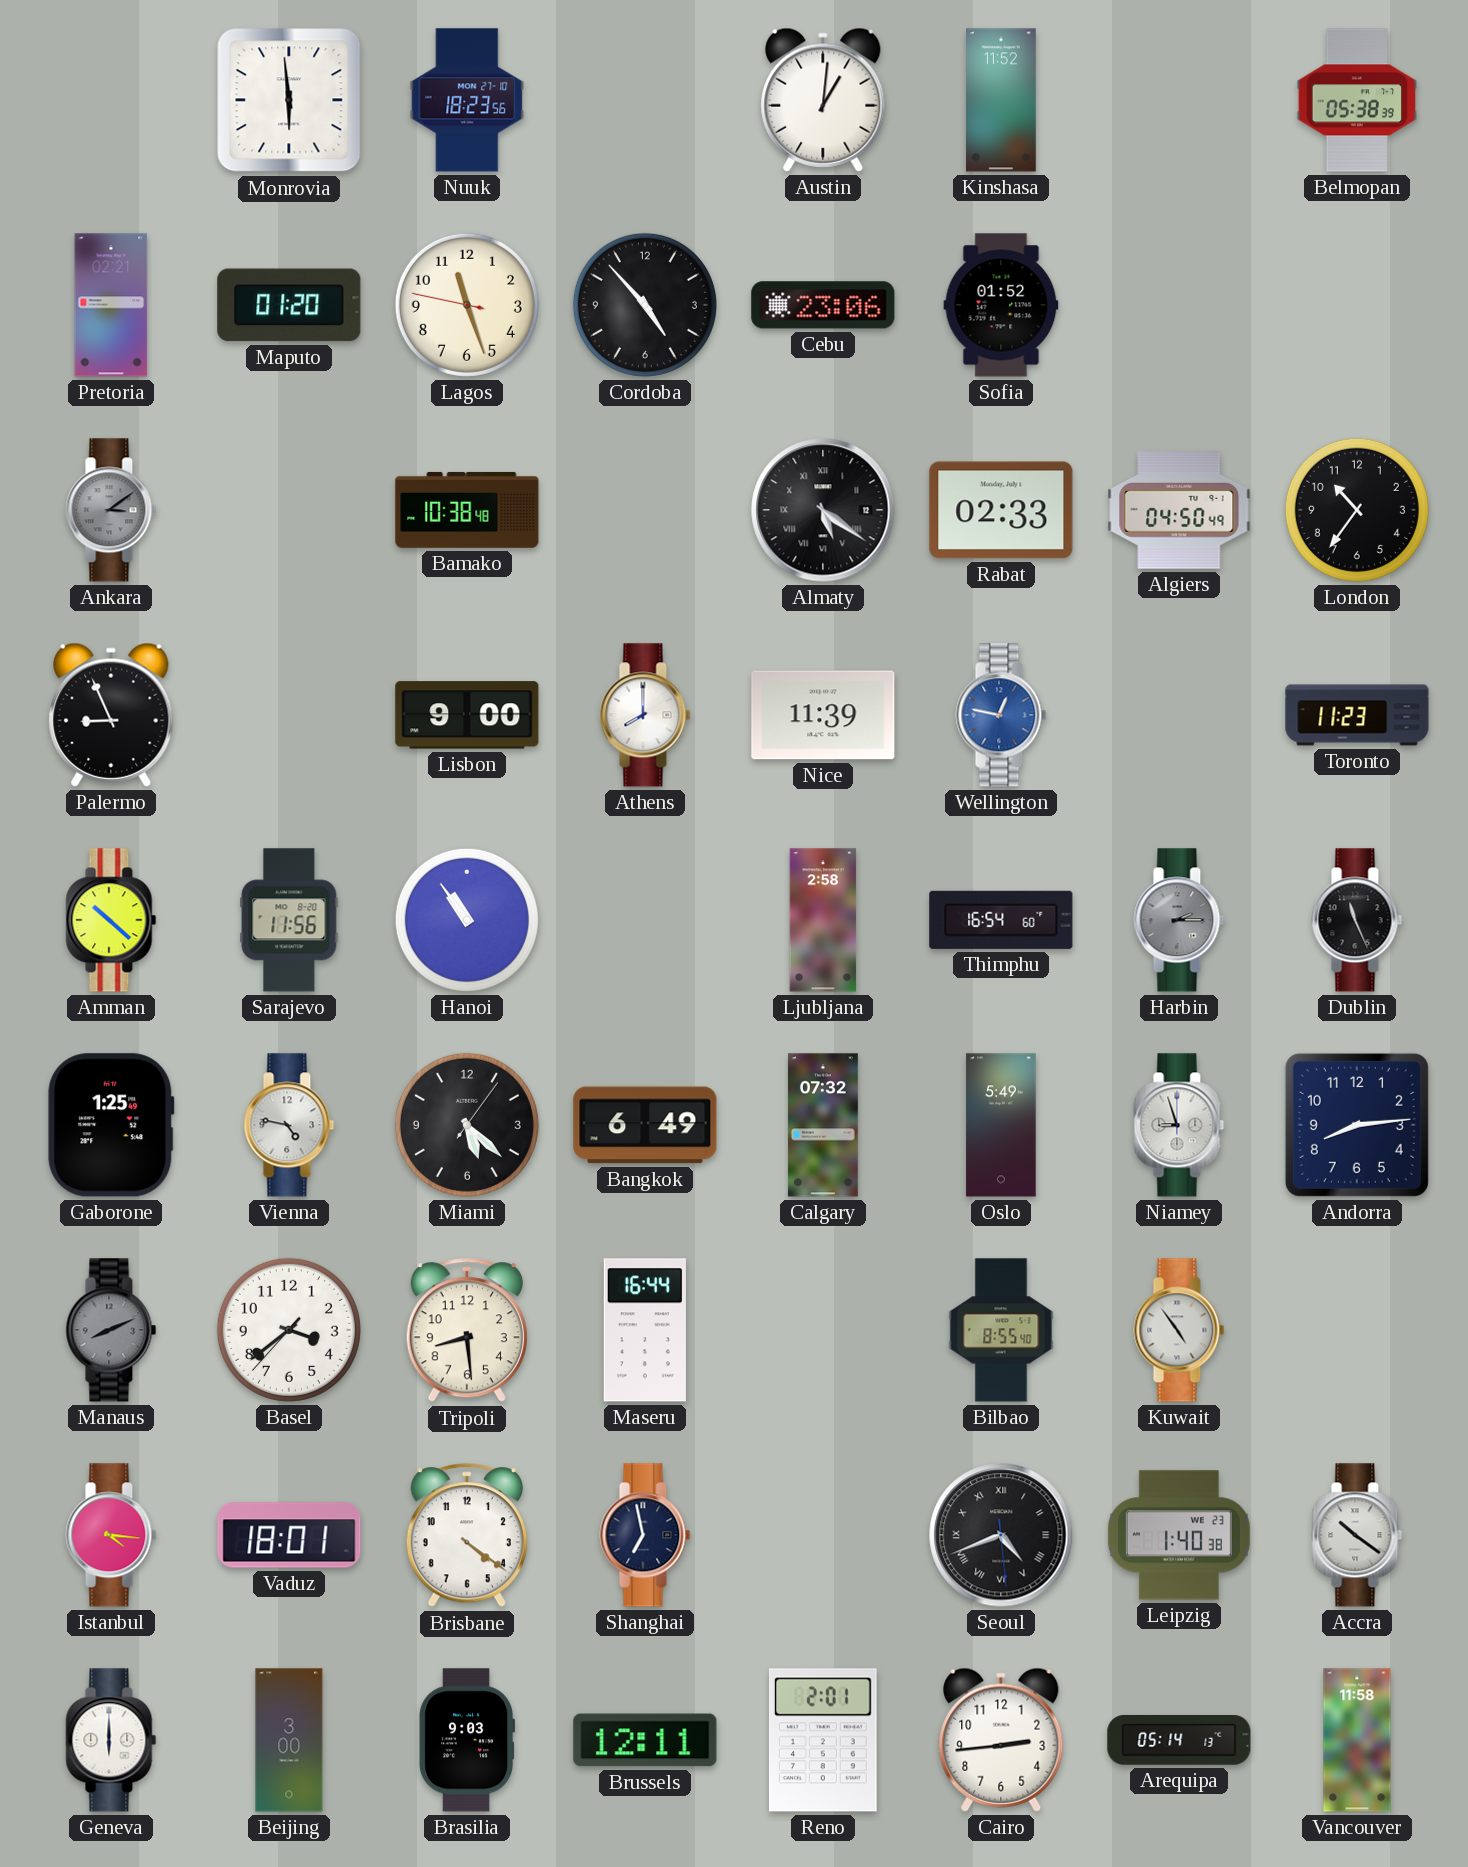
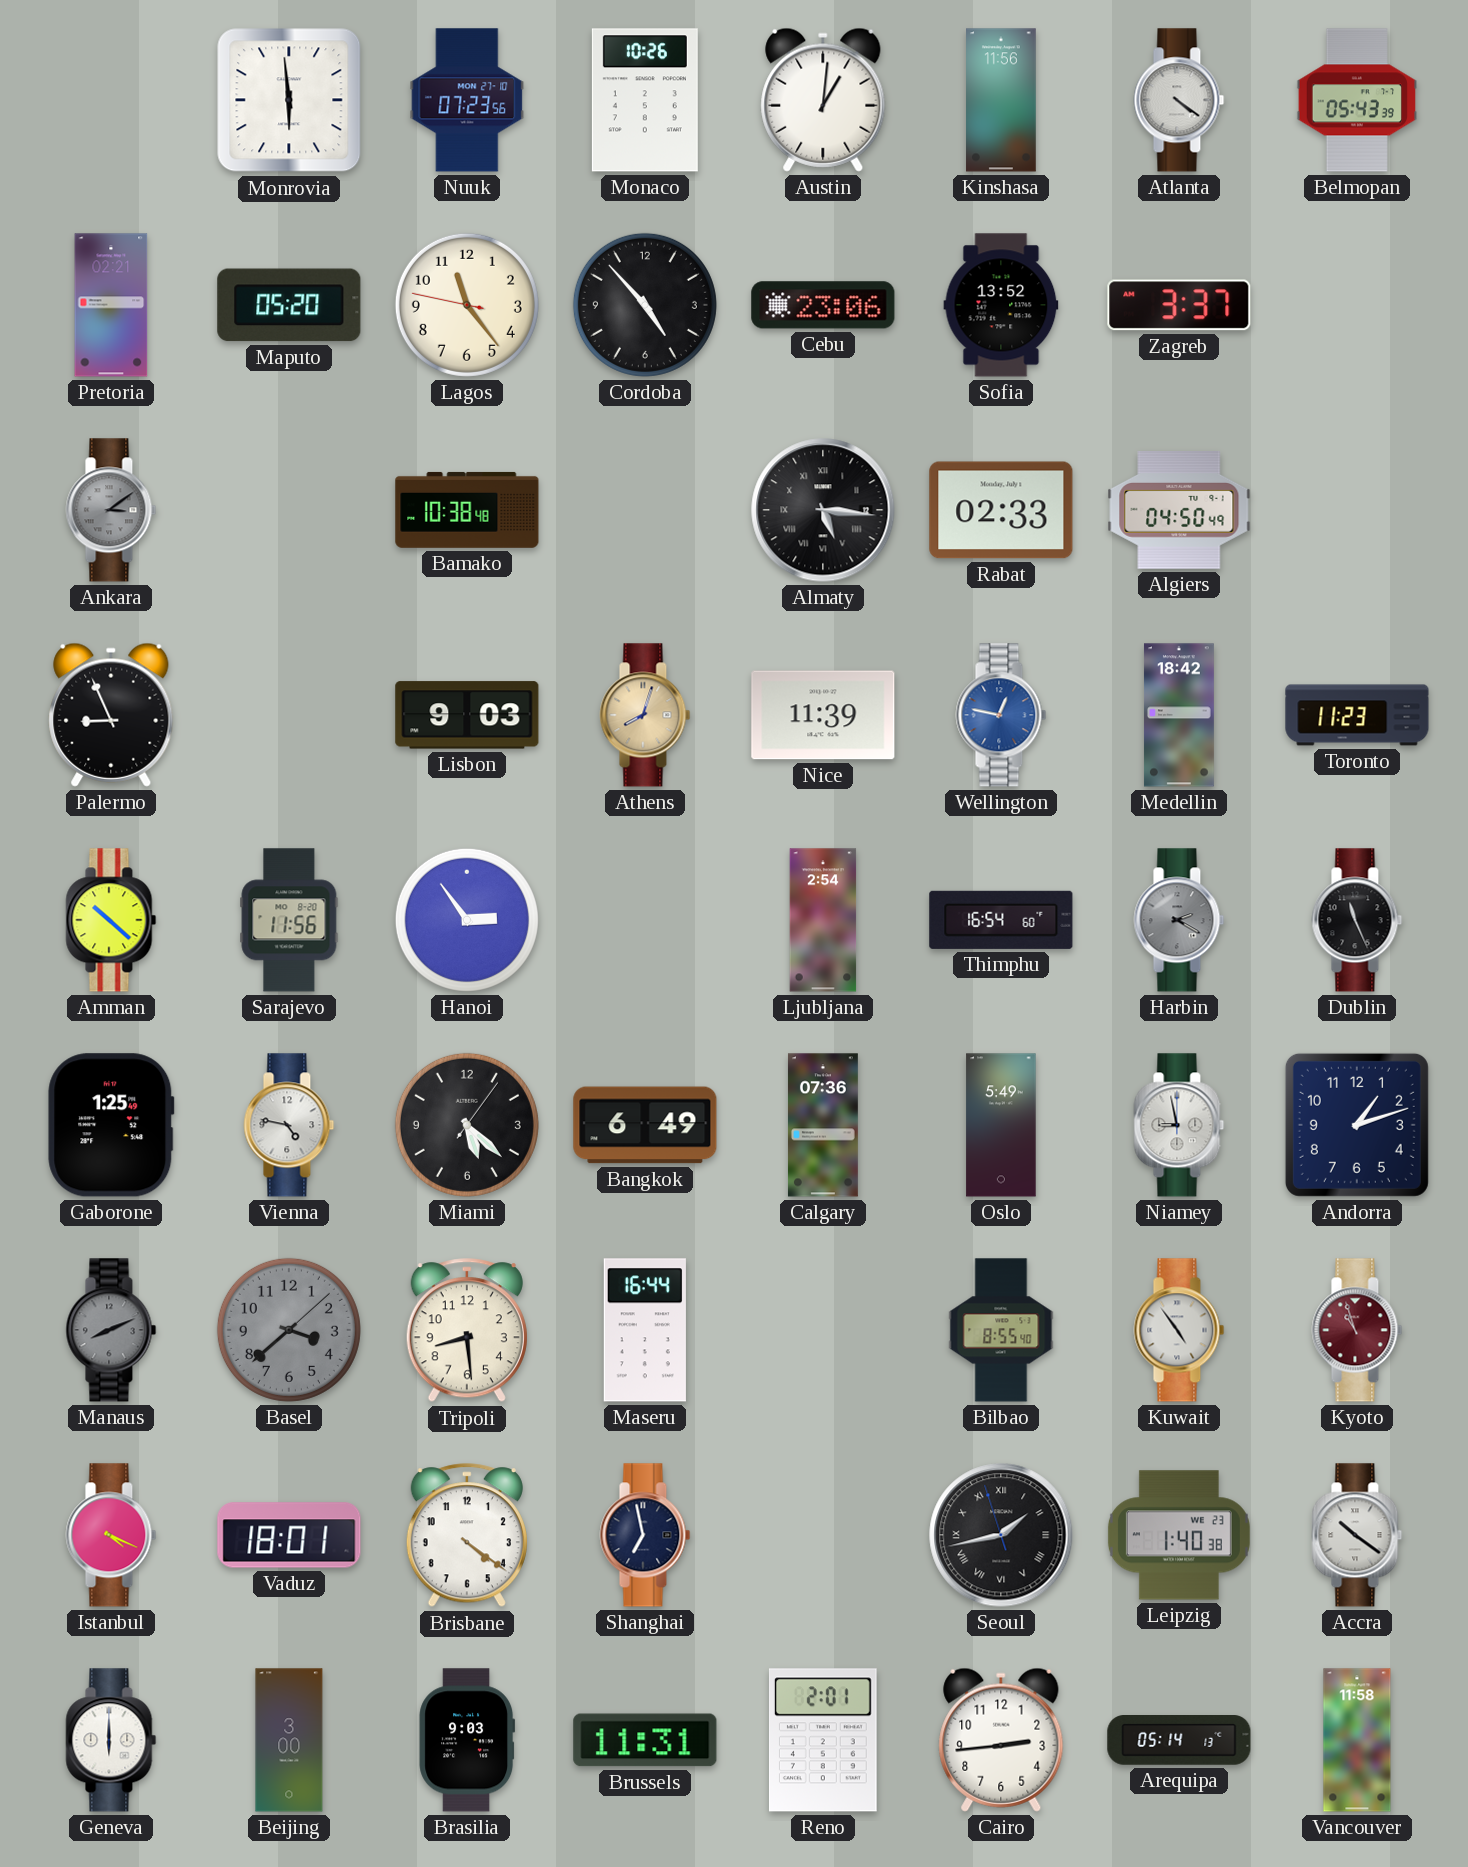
Nuuk: 18:23 -> 07:23
Monaco: none -> 10:26
Kinshasa: 11:52 -> 11:56
Atlanta: none -> 4:21
Belmopan: 05:38 -> 05:43
Maputo: 01:20 -> 05:20
Lagos: 11:26 -> 11:23
Sofia: 01:52 -> 13:52
Zagreb: none -> 3:37
Almaty: 5:21 -> 5:16
London: 10:36 -> none
Lisbon: 9:00 -> 9:03
Athens: 8:00 -> 8:03
Athens dial: white -> champagne
Medellin: none -> 18:42
Hanoi: 10:54 -> 2:54
Ljubljana: 2:58 -> 2:54
Harbin: 2:15 -> 2:20
Calgary: 07:32 -> 07:36
Niamey: 8:57 -> 8:58
Andorra: 8:14 -> 1:12
Basel: 3:38:37 -> 3:38:08
Basel dial: white -> grey
Kyoto: none -> 10:57
Istanbul: 4:16 -> 4:19
Seoul: 4:41 -> 1:42
Brussels: 12:11 -> 11:31
